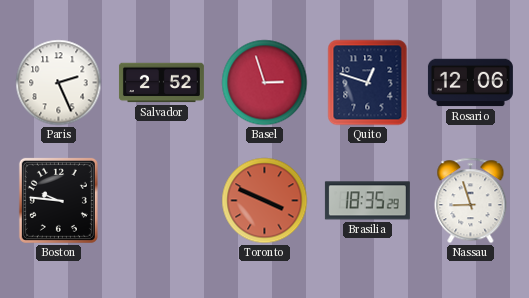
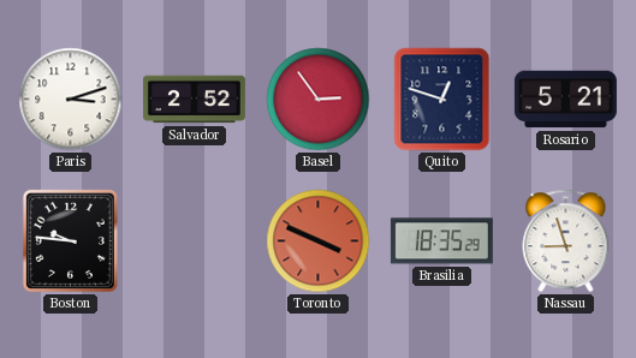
Paris: 2:26 -> 3:12
Basel: 2:57 -> 2:54
Rosario: 12:06 -> 5:21
